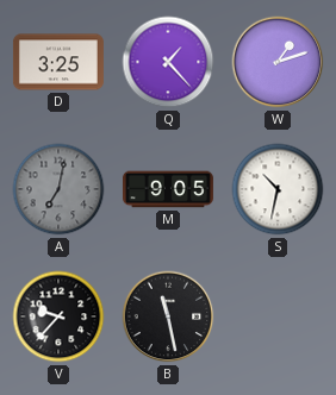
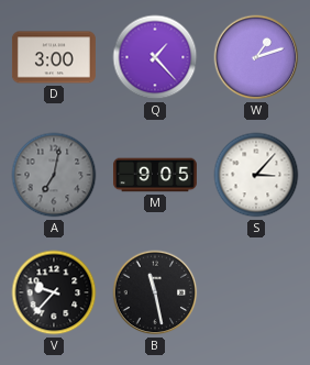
D: 3:25 -> 3:00
S: 10:32 -> 3:07
